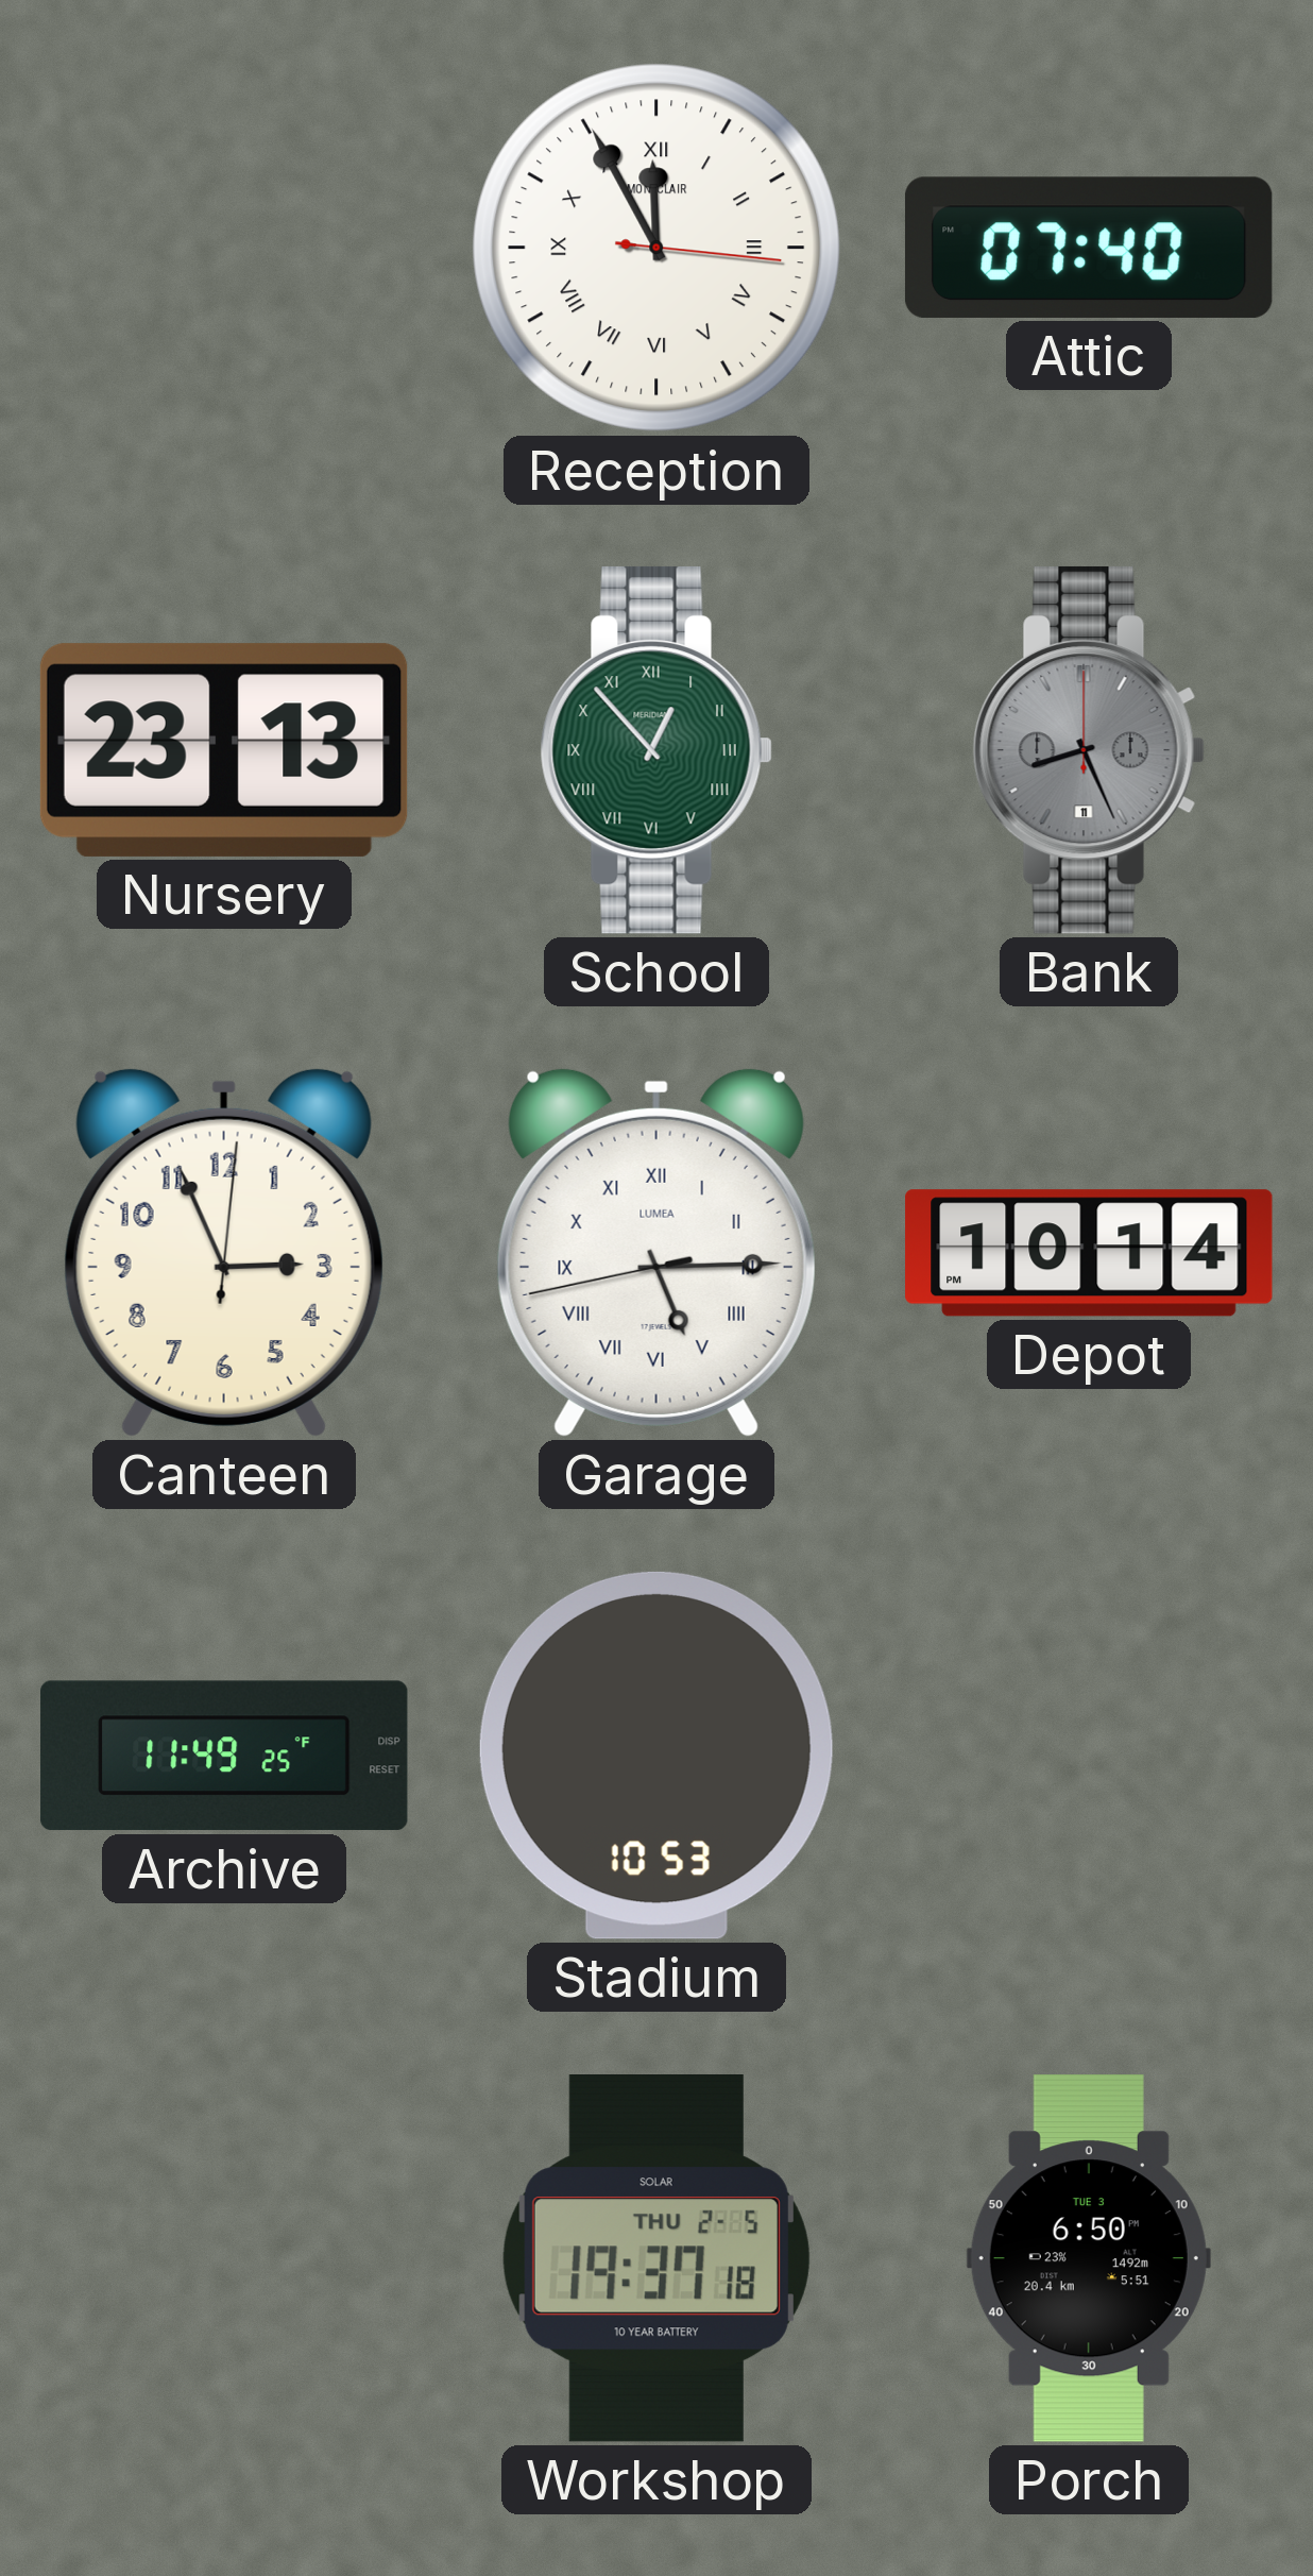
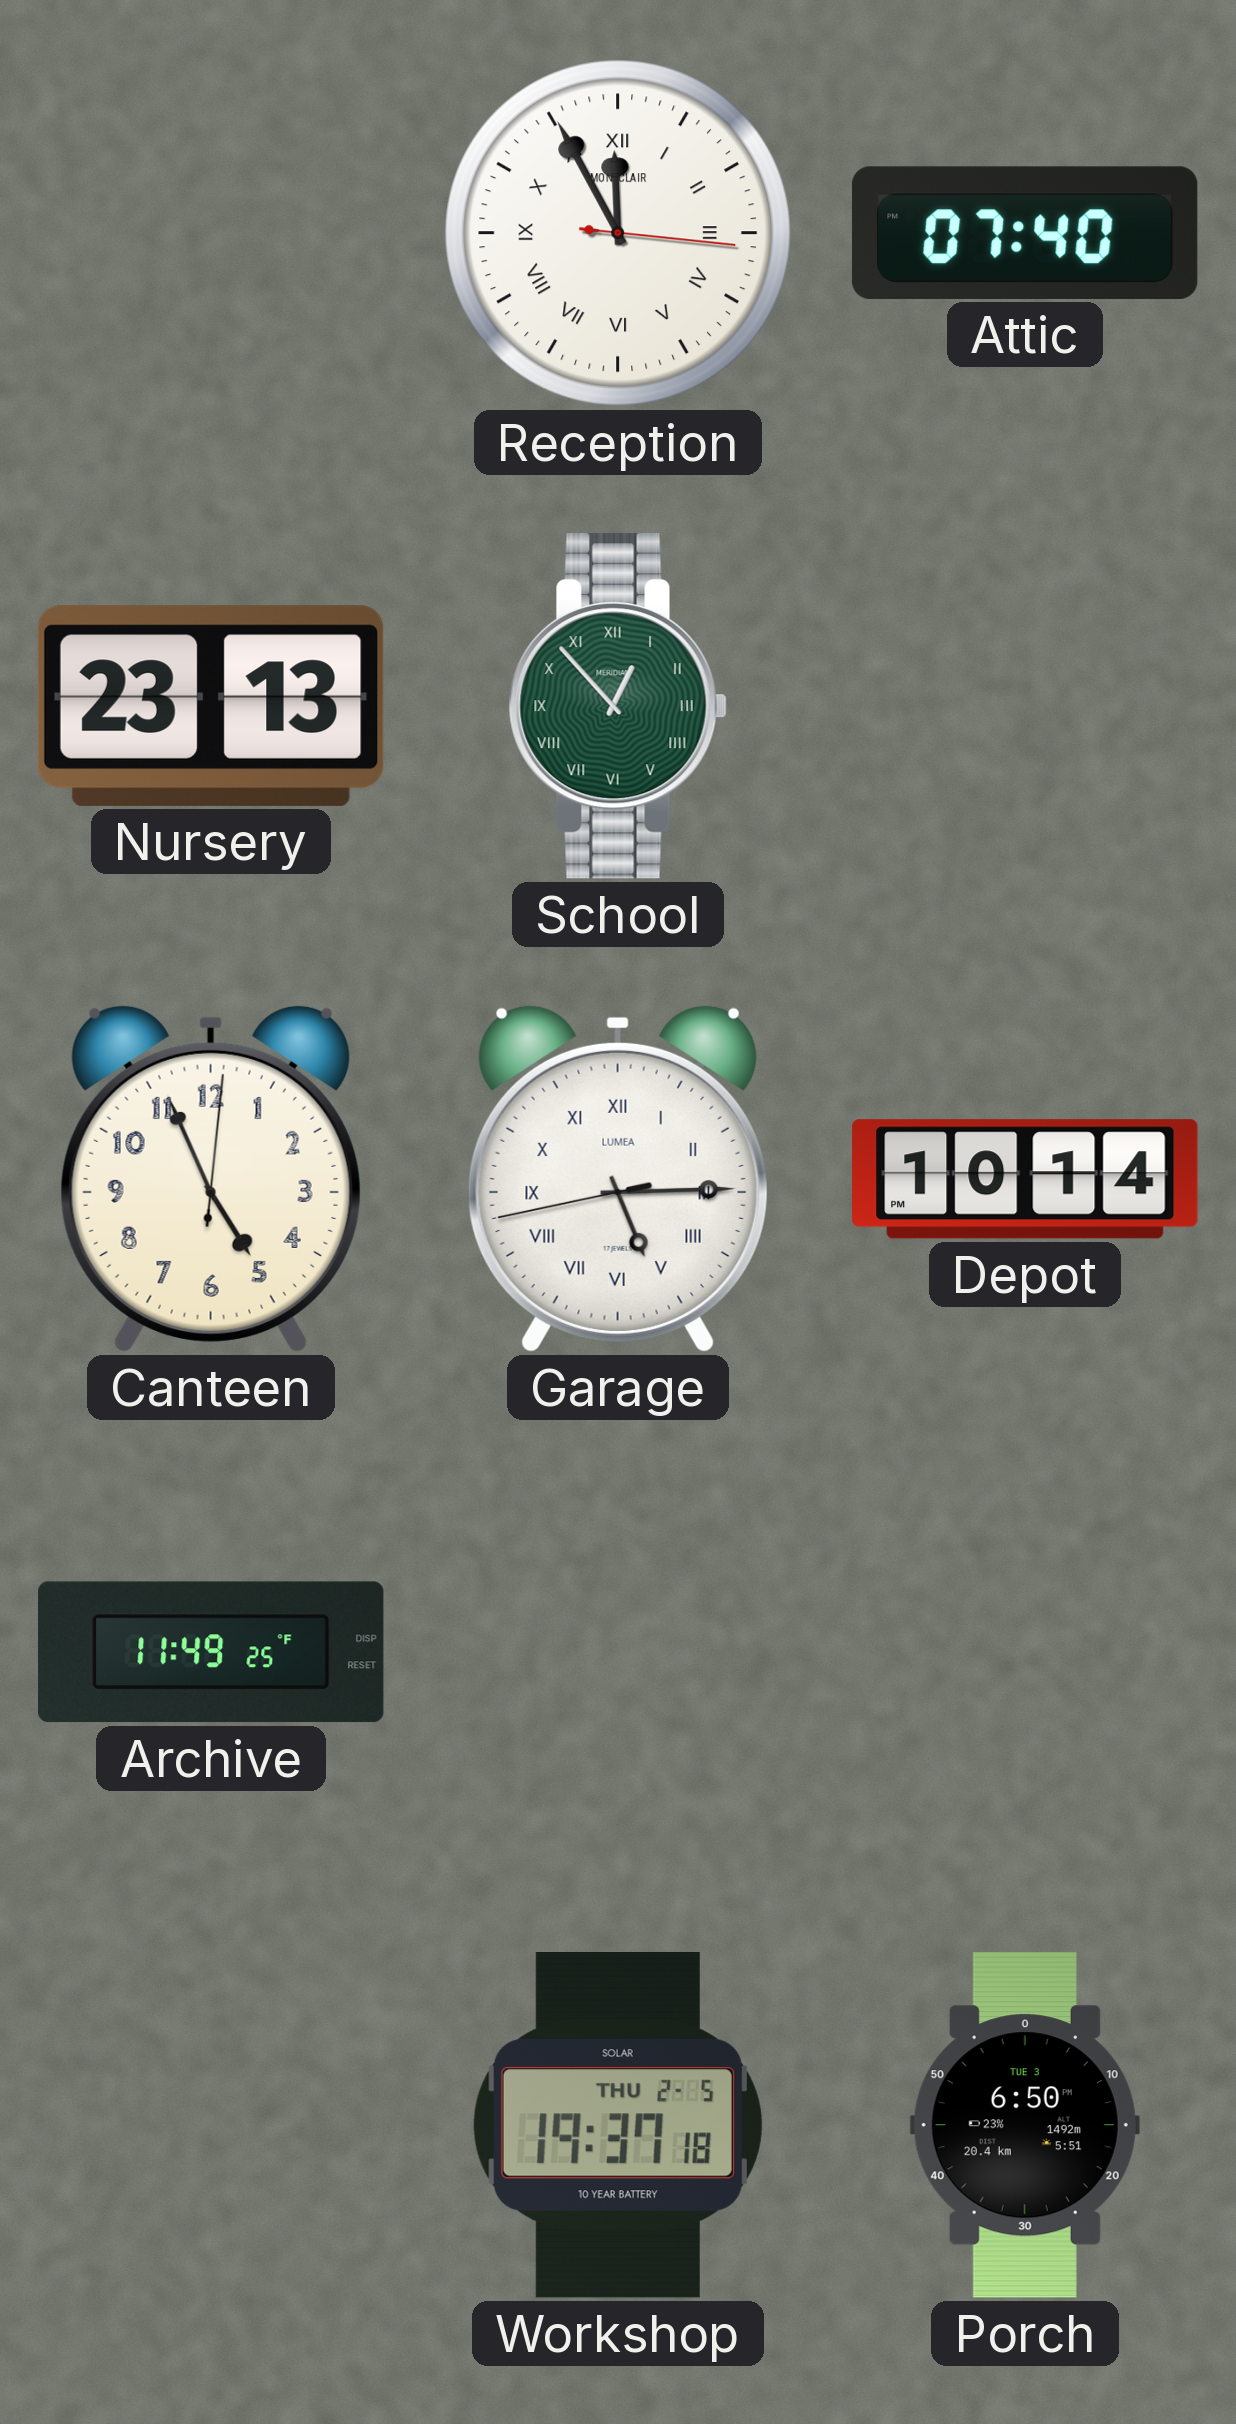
Bank: 8:26 -> none
Canteen: 2:56 -> 4:56
Stadium: 10:53 -> none
